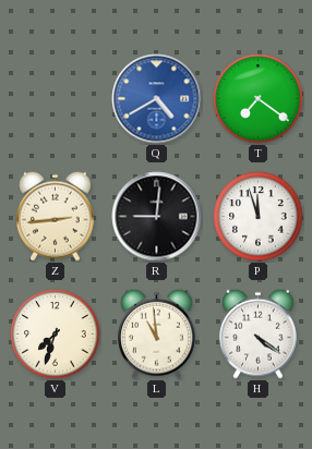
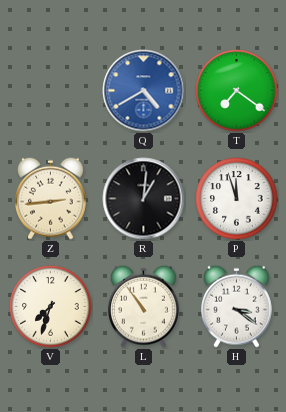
R: 9:01 -> 1:01
L: 10:59 -> 10:54
H: 4:21 -> 3:21
